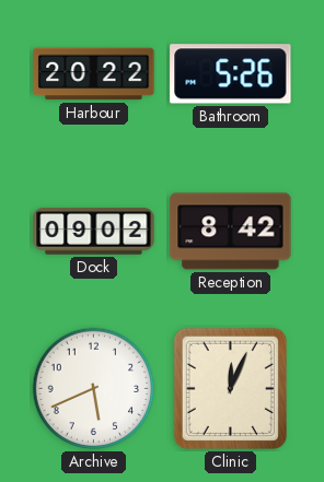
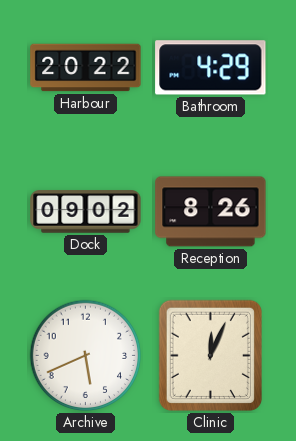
Bathroom: 5:26 -> 4:29
Reception: 8:42 -> 8:26
